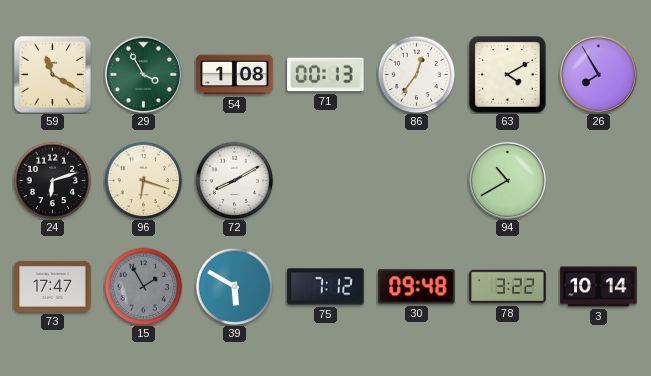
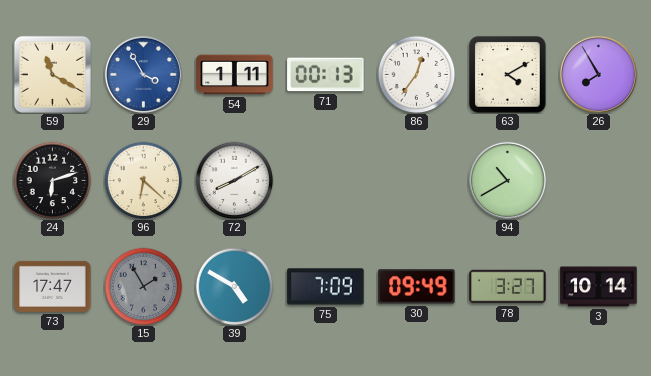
29 dial: green -> blue
54: 1:08 -> 1:11
96: 6:18 -> 6:22
39: 5:50 -> 4:50
75: 7:12 -> 7:09
30: 09:48 -> 09:49
78: 3:22 -> 3:27
